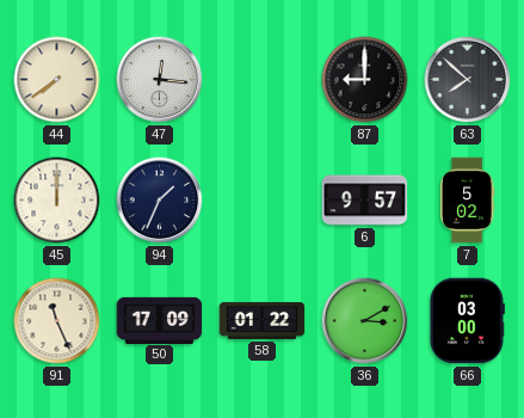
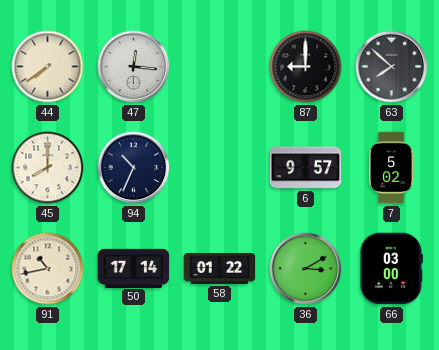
45: 12:00 -> 8:00
94: 1:34 -> 10:34
91: 11:26 -> 10:43
50: 17:09 -> 17:14
